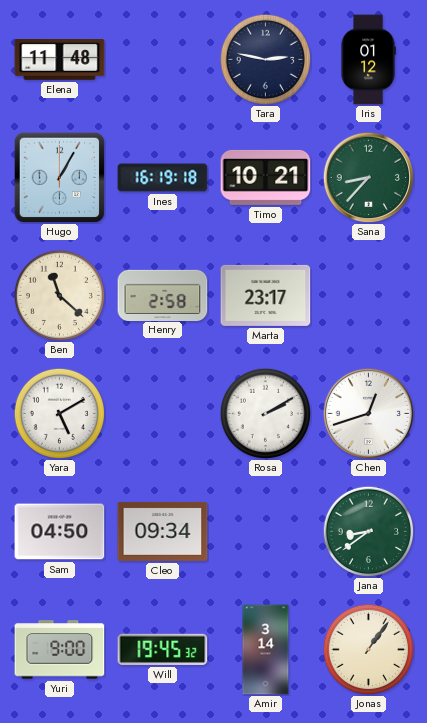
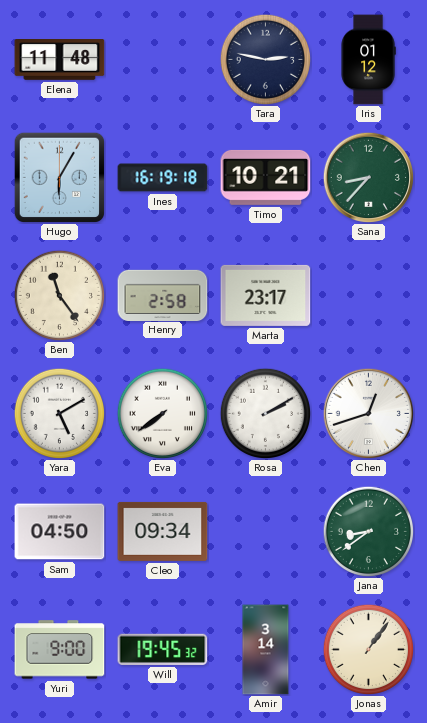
Hugo: 1:05 -> 6:05
Ben: 11:22 -> 11:24
Eva: none -> 7:39
